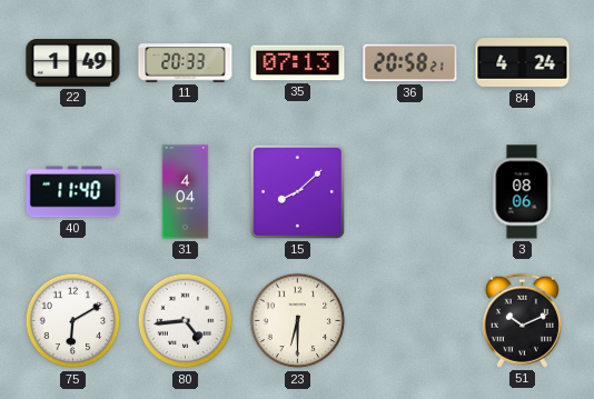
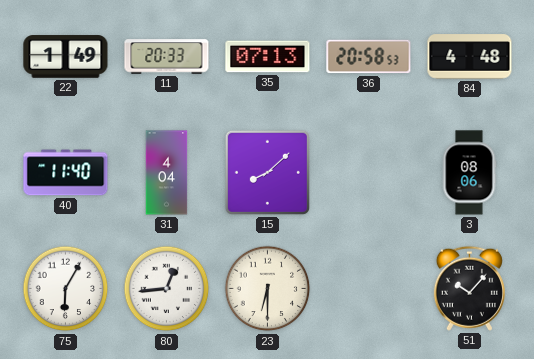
36: 20:58:21 -> 20:58:53
84: 4:24 -> 4:48
75: 6:10 -> 6:05
80: 4:44 -> 12:44
51: 10:11 -> 10:07
